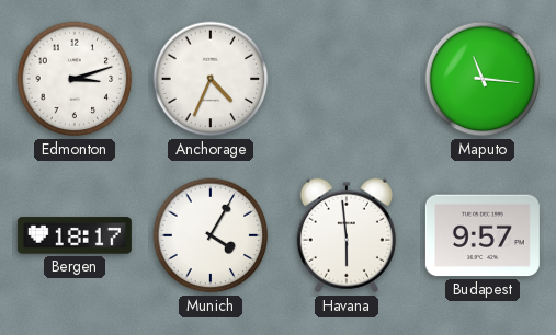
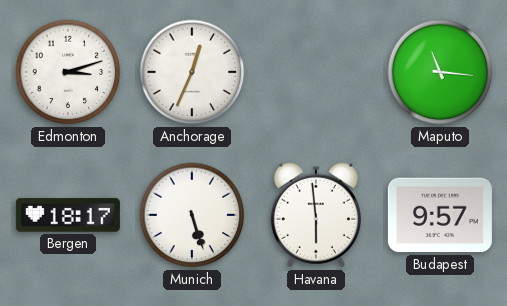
Anchorage: 4:34 -> 12:34
Munich: 4:05 -> 5:27
